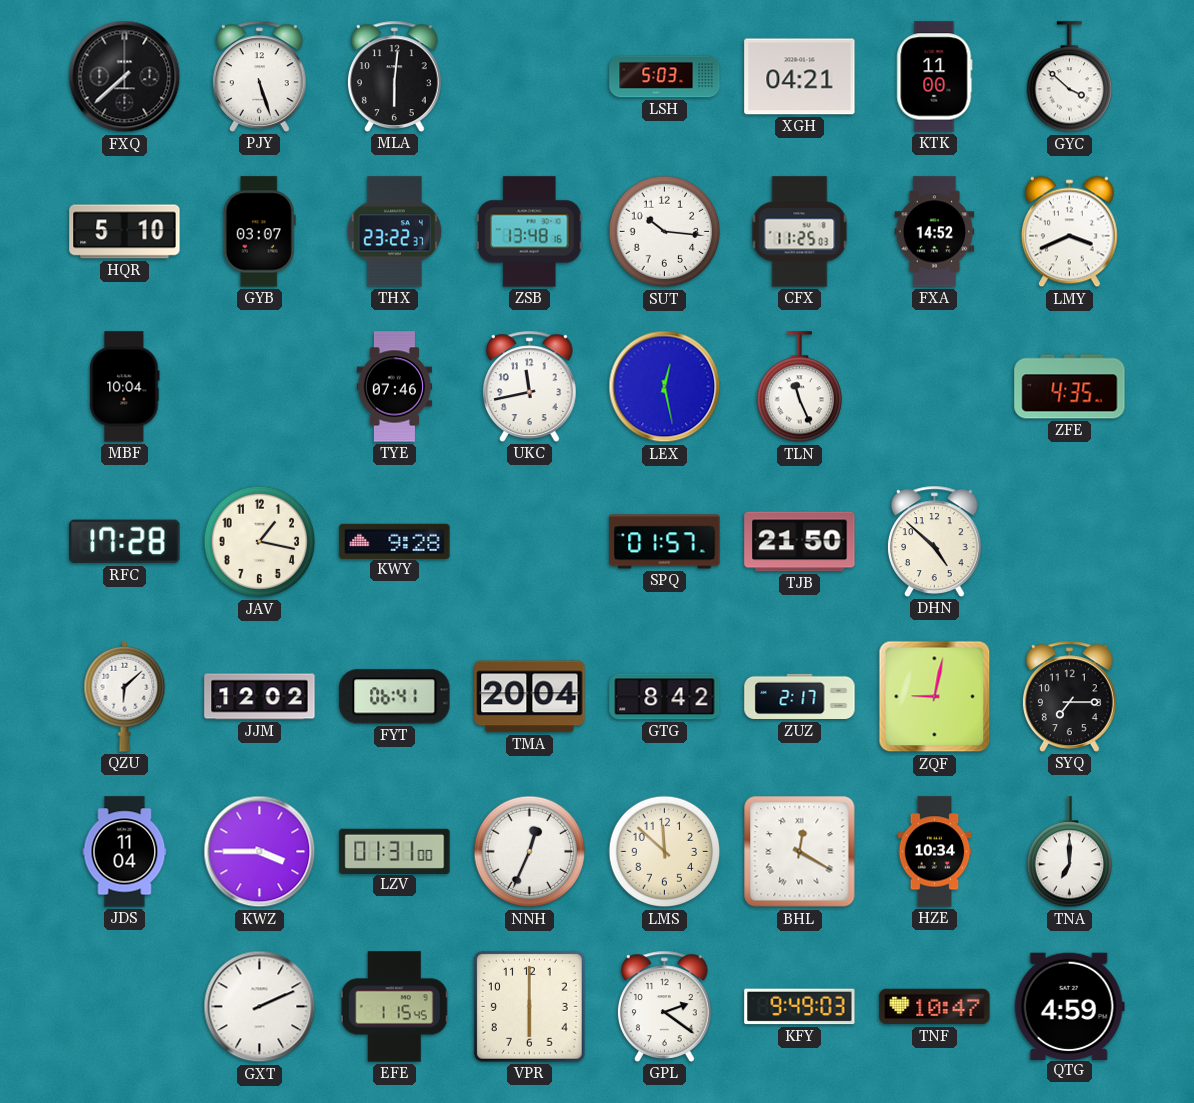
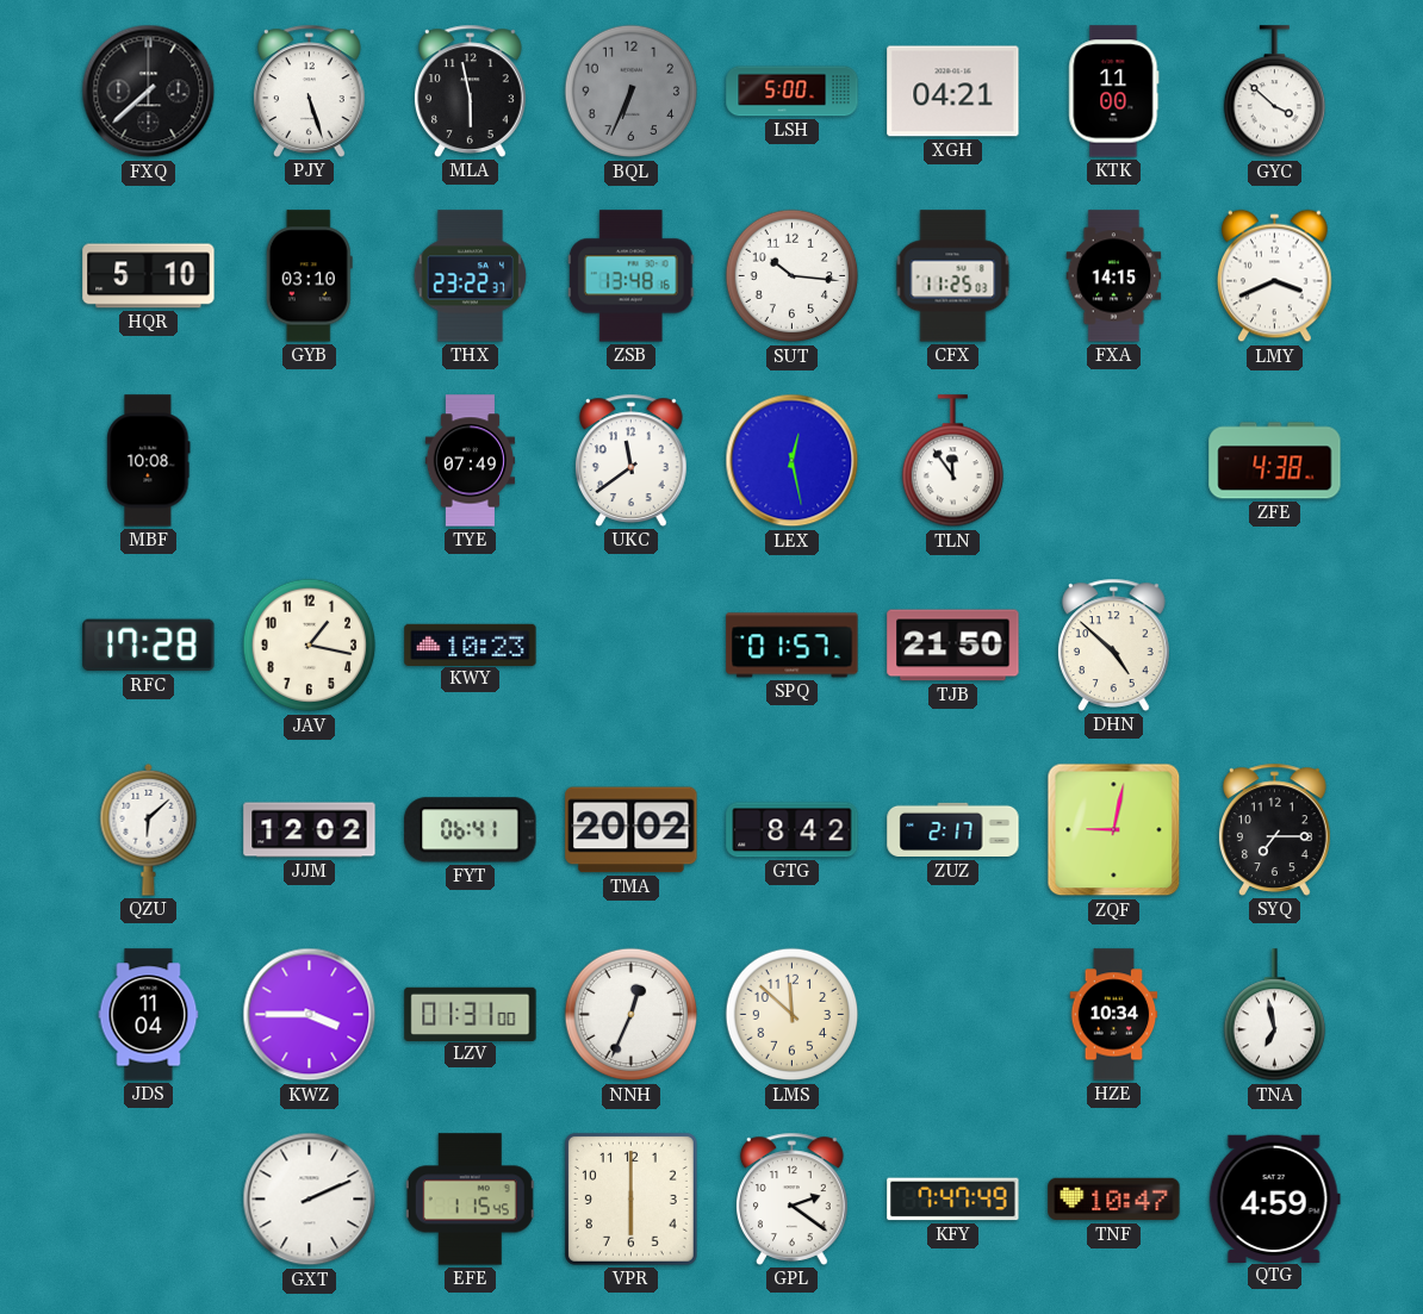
MLA: 6:01 -> 5:58
BQL: none -> 6:34
LSH: 5:03 -> 5:00
GYB: 03:07 -> 03:10
FXA: 14:52 -> 14:15
MBF: 10:04 -> 10:08
TYE: 07:46 -> 07:49
UKC: 11:43 -> 11:39
TLN: 11:26 -> 11:54
ZFE: 4:35 -> 4:38
KWY: 9:28 -> 10:23
TMA: 20:04 -> 20:02
BHL: 12:20 -> none
TNA: 7:00 -> 6:58
KFY: 9:49 -> 7:47
